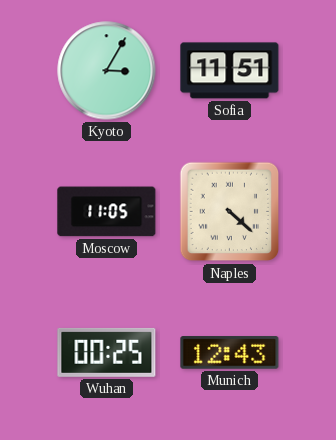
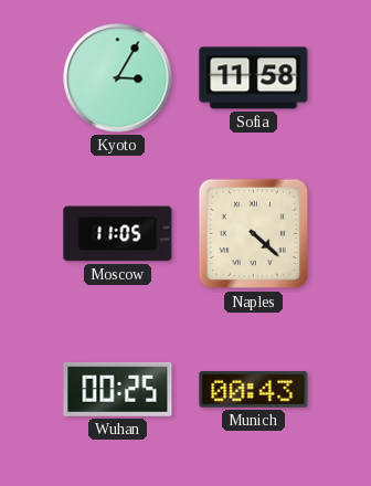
Sofia: 11:51 -> 11:58
Munich: 12:43 -> 00:43
